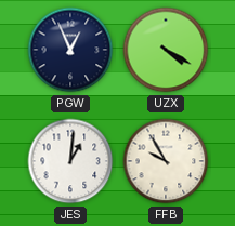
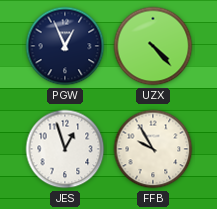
UZX: 4:20 -> 4:23
JES: 1:01 -> 12:57
